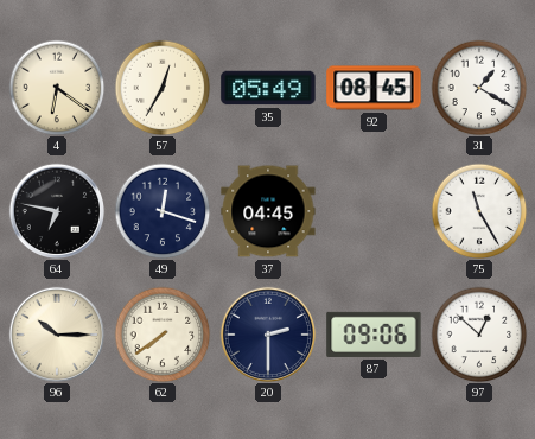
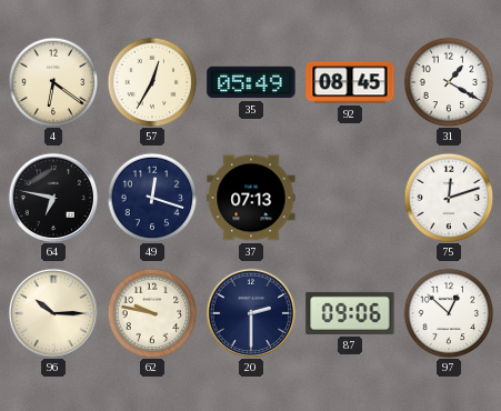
37: 04:45 -> 07:13
75: 11:25 -> 12:12
62: 7:39 -> 9:47
